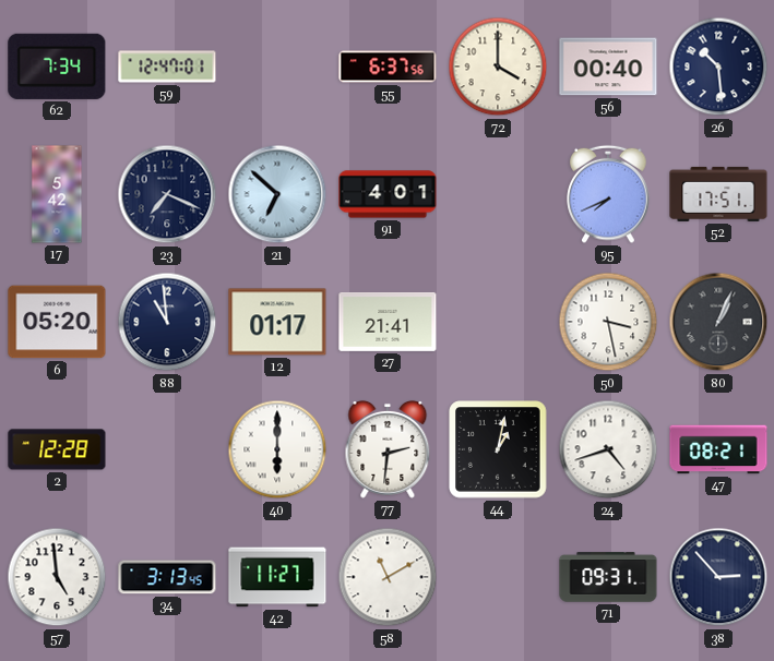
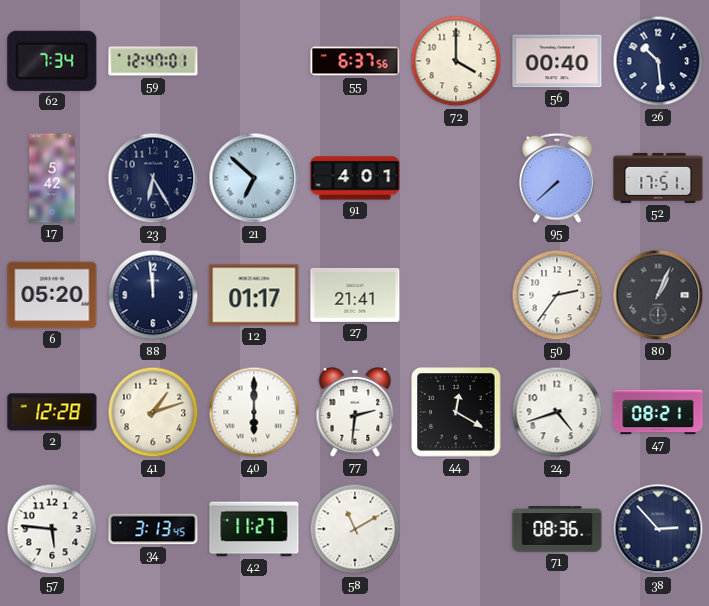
23: 7:19 -> 6:25
95: 7:41 -> 7:38
88: 10:59 -> 11:59
50: 3:28 -> 2:36
41: none -> 1:12
44: 1:02 -> 12:20
57: 4:59 -> 5:46
71: 09:31 -> 08:36
